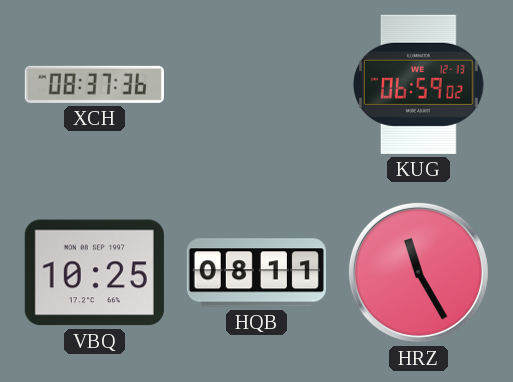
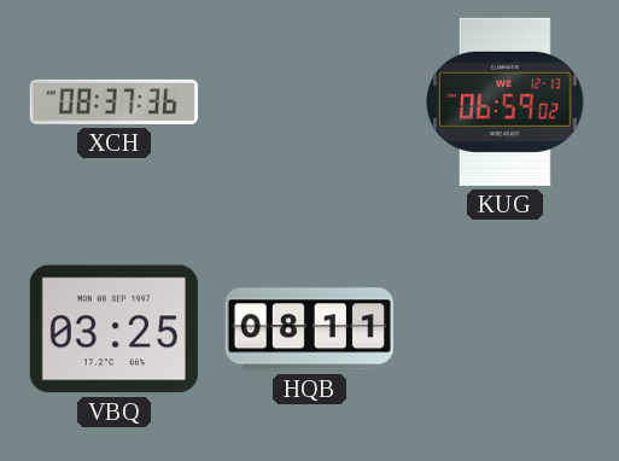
VBQ: 10:25 -> 03:25
HRZ: 11:25 -> none
